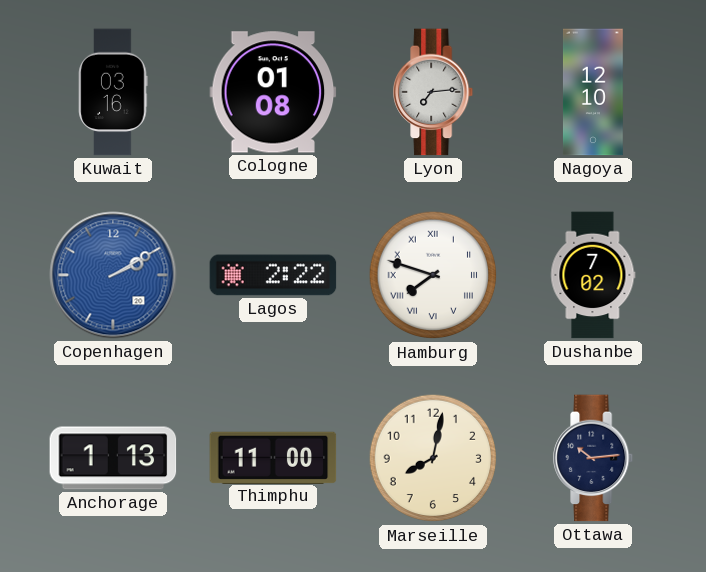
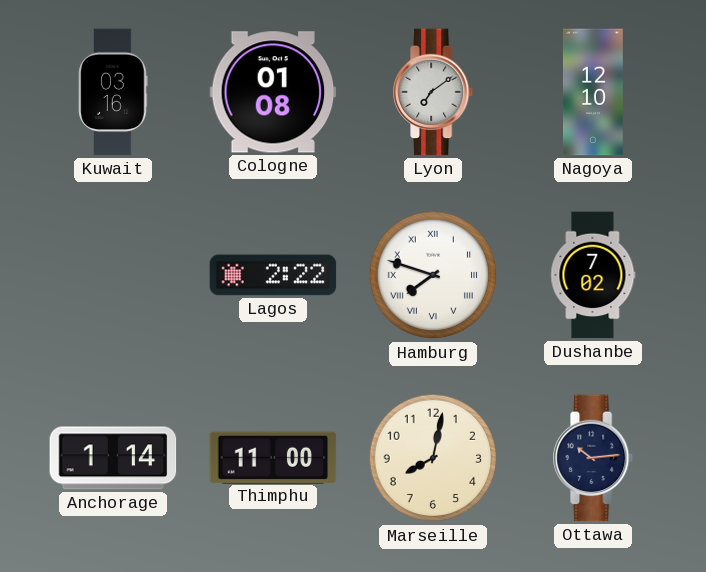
Lyon: 7:14 -> 7:09
Copenhagen: 2:10 -> none
Anchorage: 1:13 -> 1:14
